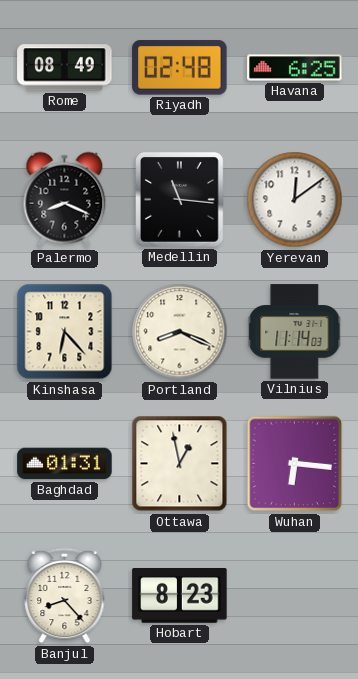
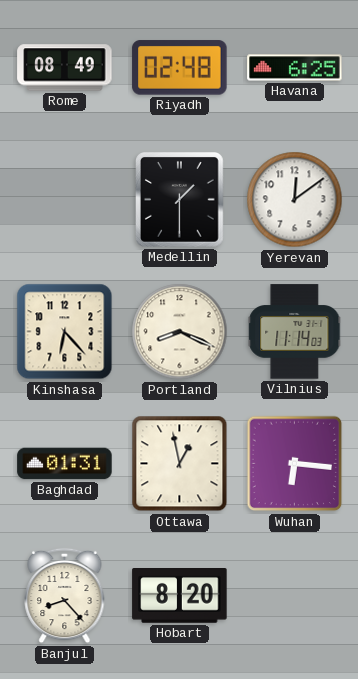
Palermo: 8:19 -> none
Medellin: 11:16 -> 1:30
Hobart: 8:23 -> 8:20
